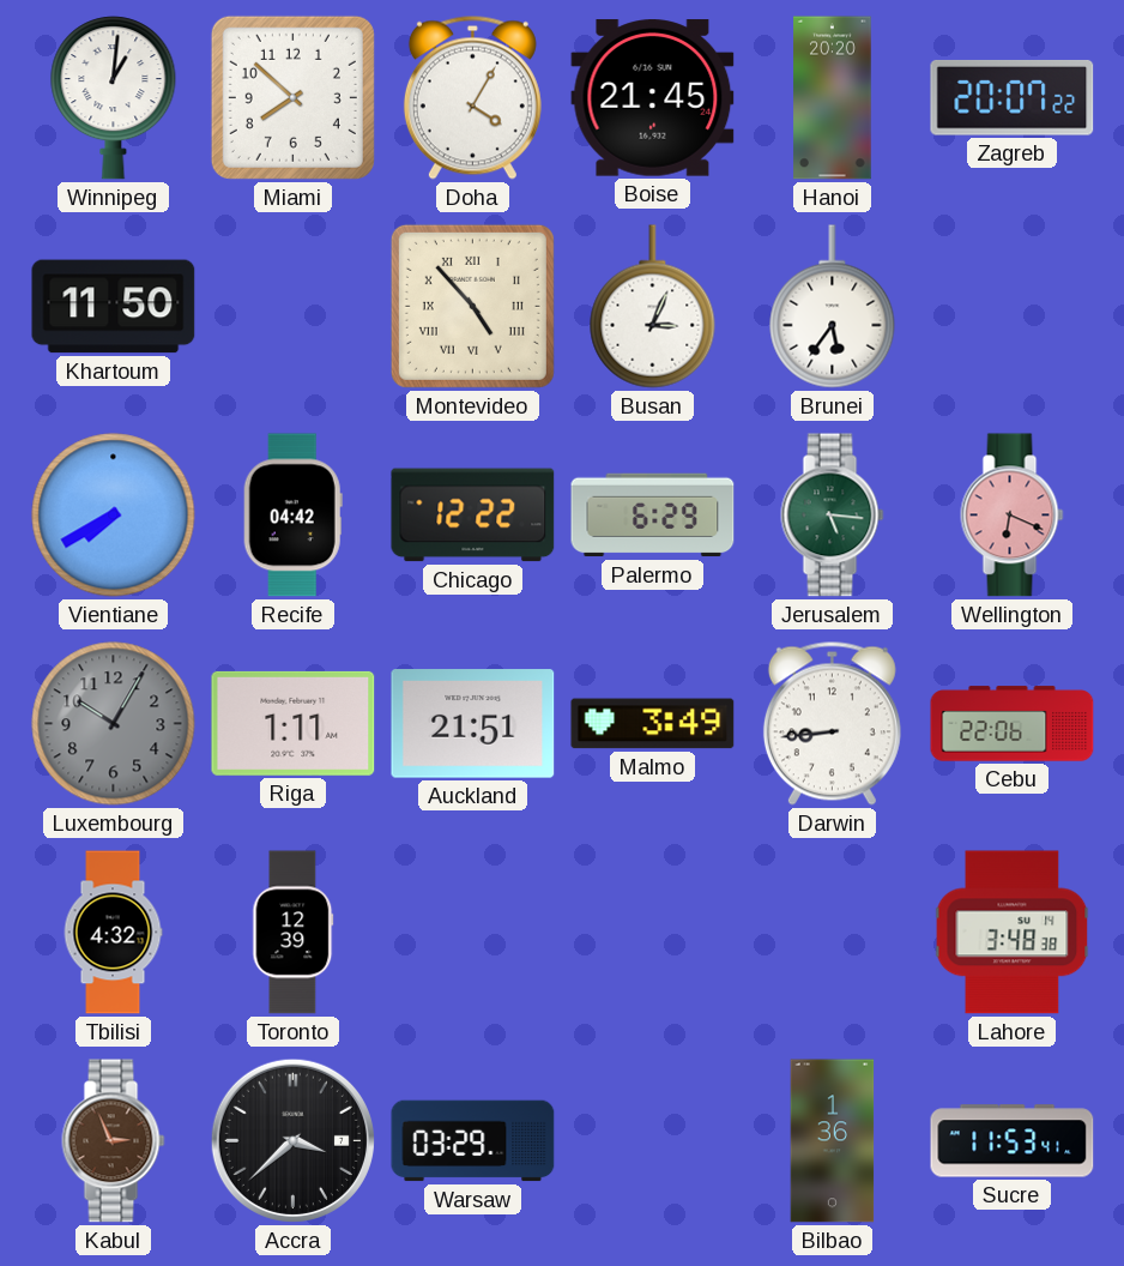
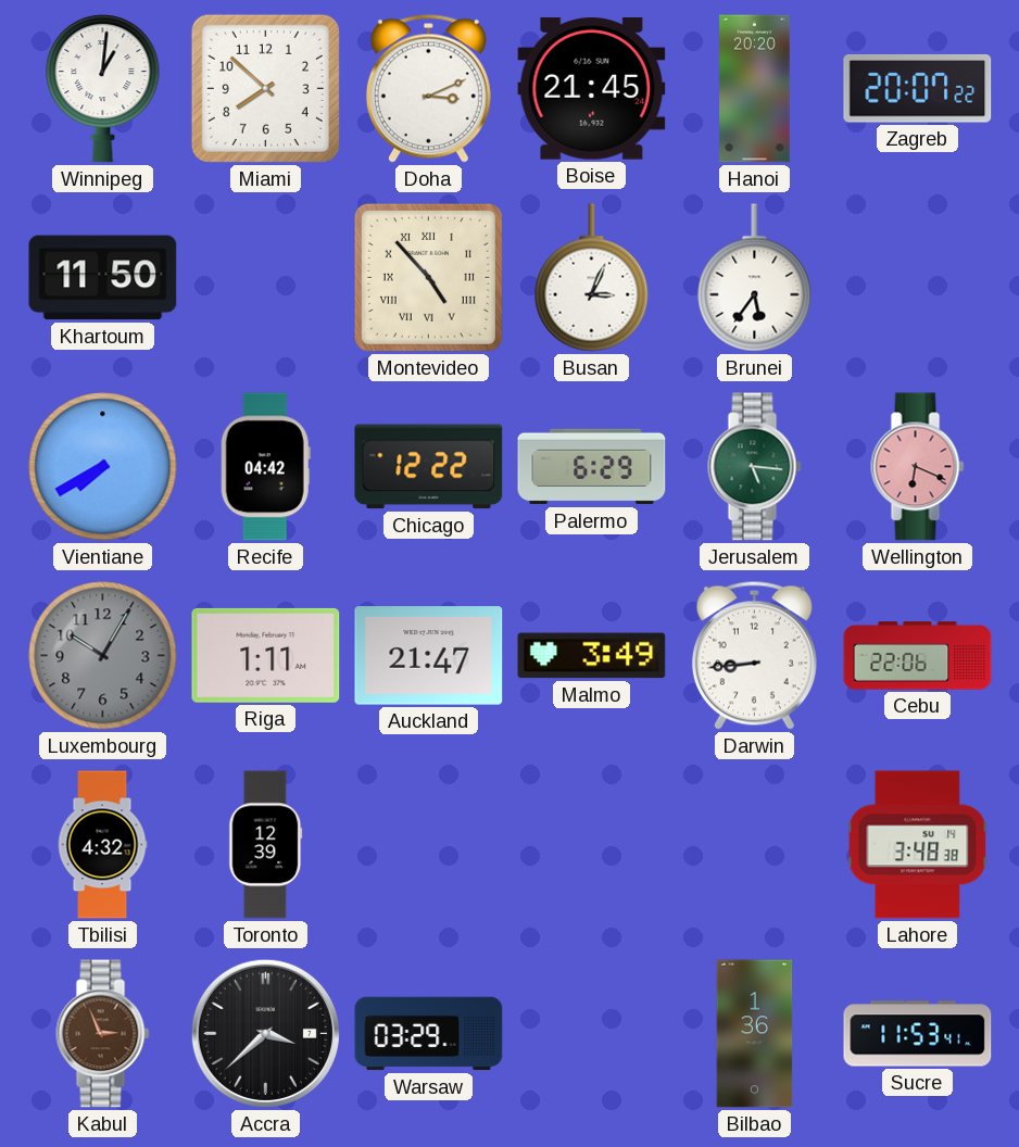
Doha: 4:05 -> 3:11
Auckland: 21:51 -> 21:47
